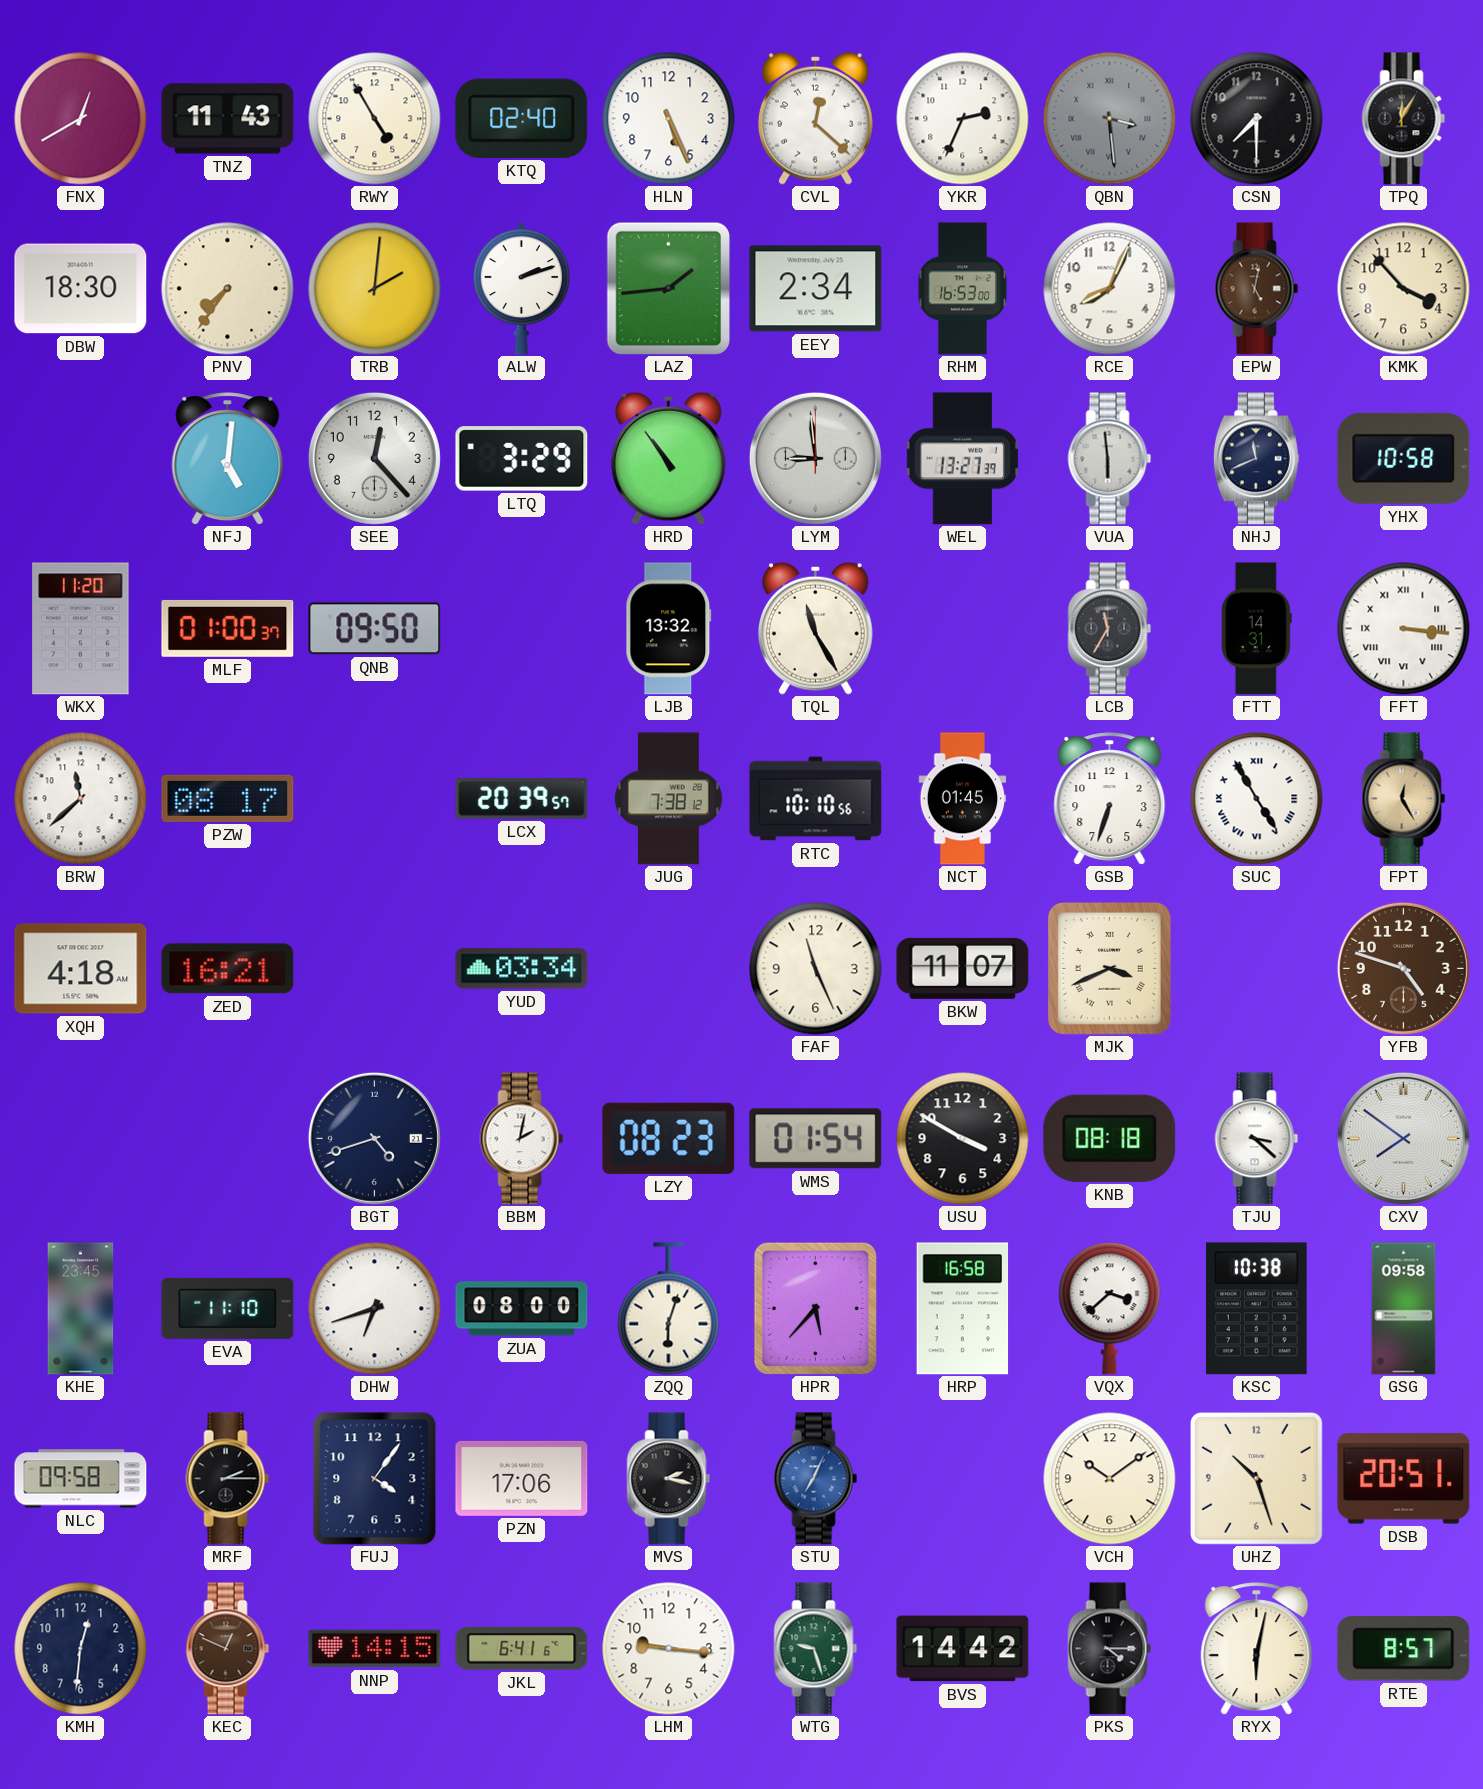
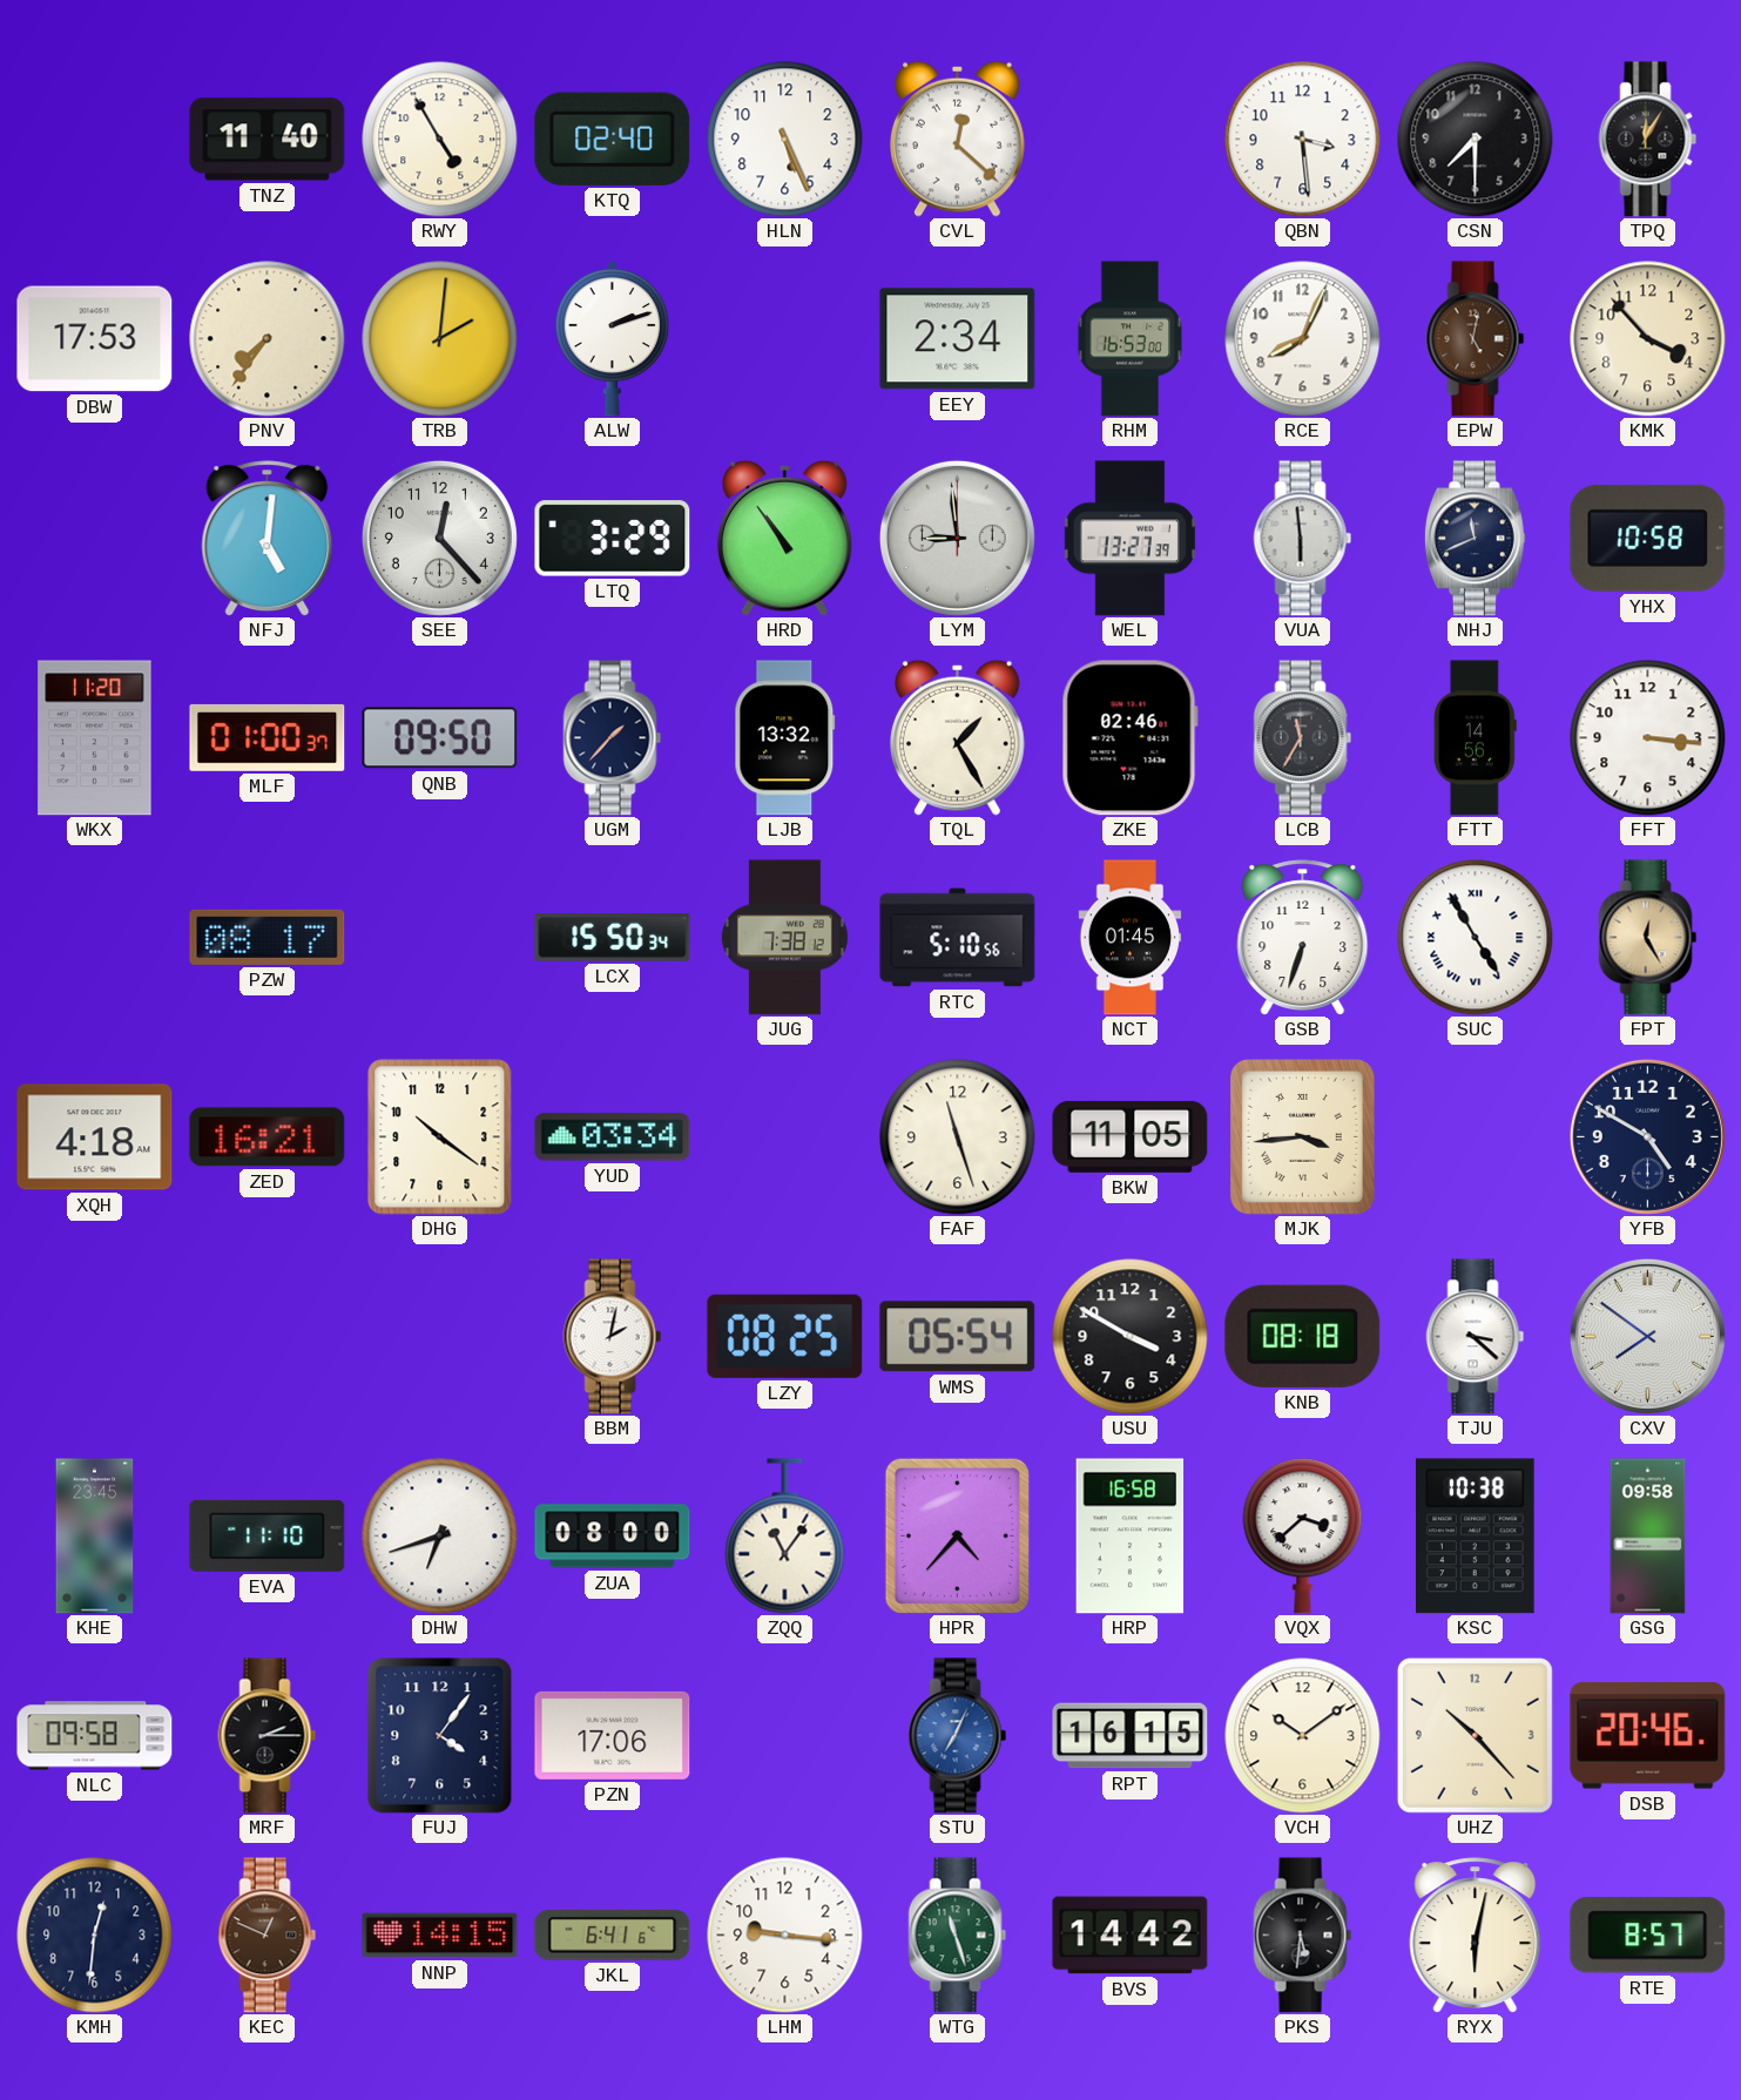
FNX: 12:40 -> none
TNZ: 11:43 -> 11:40
YKR: 2:34 -> none
QBN dial: grey -> white
QBN numerals: Roman -> Arabic
DBW: 18:30 -> 17:53
LAZ: 1:44 -> none
UGM: none -> 1:37
TQL: 11:25 -> 1:25
ZKE: none -> 02:46
FTT: 14:31 -> 14:56
FFT numerals: Roman -> Arabic
BRW: 11:38 -> none
LCX: 20:39 -> 15:50
RTC: 10:10 -> 5:10
DHG: none -> 10:21
FAF: 11:26 -> 11:27
BKW: 11:07 -> 11:05
MJK: 3:41 -> 3:44
YFB: 4:48 -> 4:50
YFB dial: brown -> navy
BGT: 4:42 -> none
LZY: 08:23 -> 08:25
WMS: 01:54 -> 05:54
ZQQ: 6:03 -> 11:06
HPR: 5:37 -> 4:37
MVS: 2:17 -> none
RPT: none -> 16:15
UHZ: 10:27 -> 10:23
DSB: 20:51 -> 20:46
WTG: 9:27 -> 11:27
PKS: 4:15 -> 5:31
